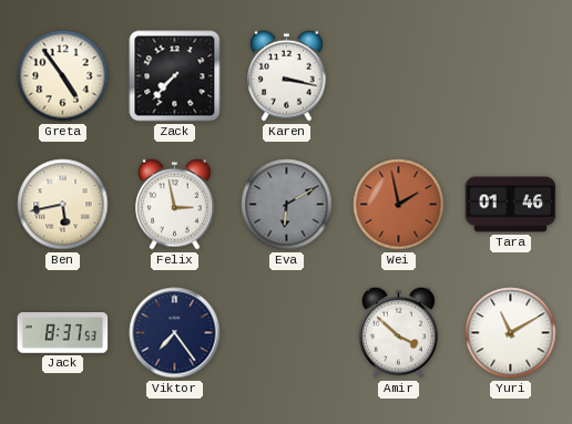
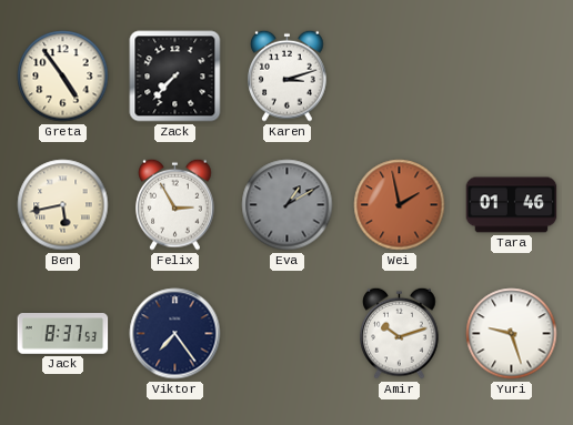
Karen: 3:17 -> 3:12
Felix: 2:58 -> 2:55
Eva: 6:10 -> 1:10
Amir: 3:52 -> 10:12
Yuri: 11:10 -> 9:27
